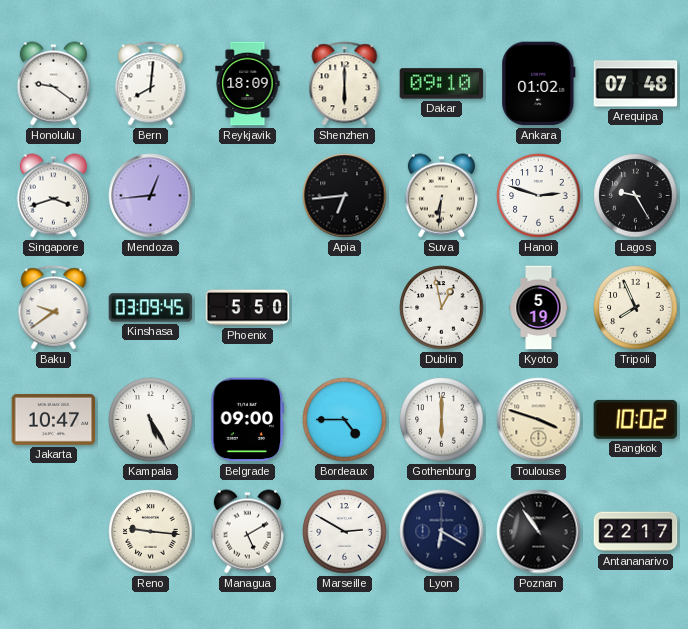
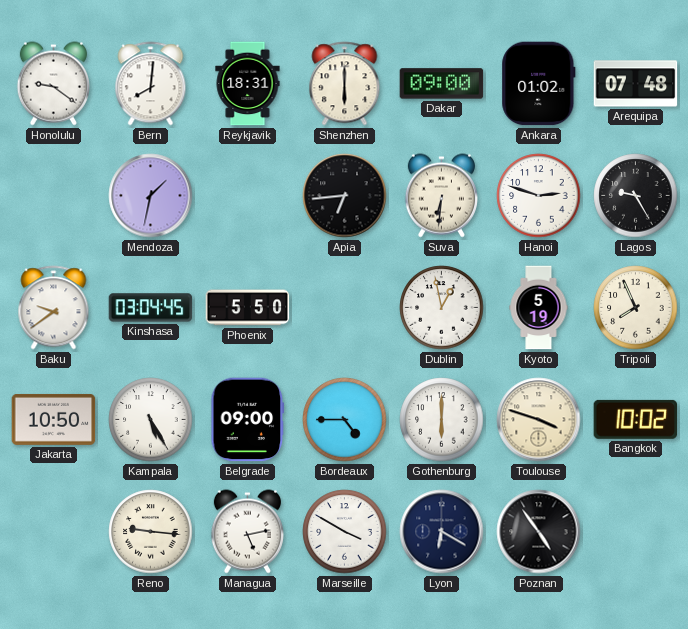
Reykjavik: 18:09 -> 18:31
Dakar: 09:10 -> 09:00
Singapore: 3:42 -> none
Mendoza: 12:44 -> 1:32
Kinshasa: 03:09 -> 03:04
Jakarta: 10:47 -> 10:50
Managua: 5:10 -> 5:13
Marseille: 2:50 -> 3:50
Poznan: 10:54 -> 4:54
Antananarivo: 22:17 -> none
